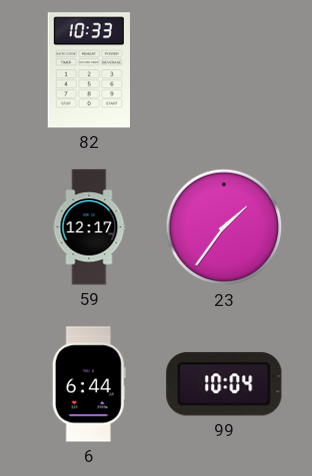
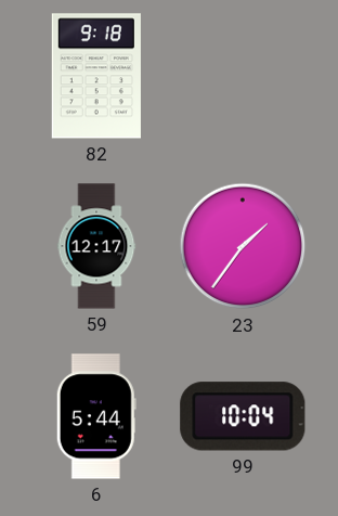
82: 10:33 -> 9:18
6: 6:44 -> 5:44
